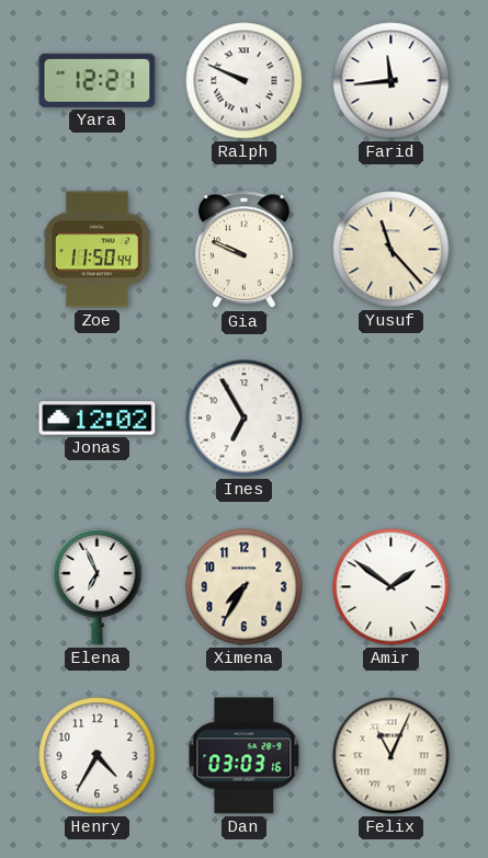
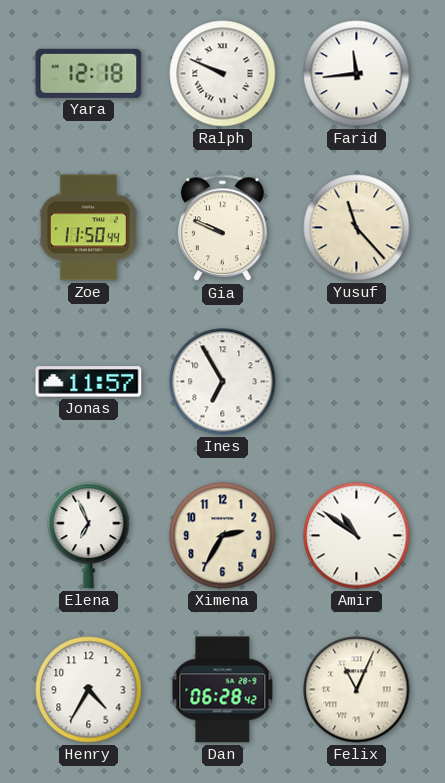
Yara: 12:21 -> 12:18
Jonas: 12:02 -> 11:57
Ximena: 7:35 -> 2:35
Amir: 1:51 -> 10:51
Dan: 03:03 -> 06:28
